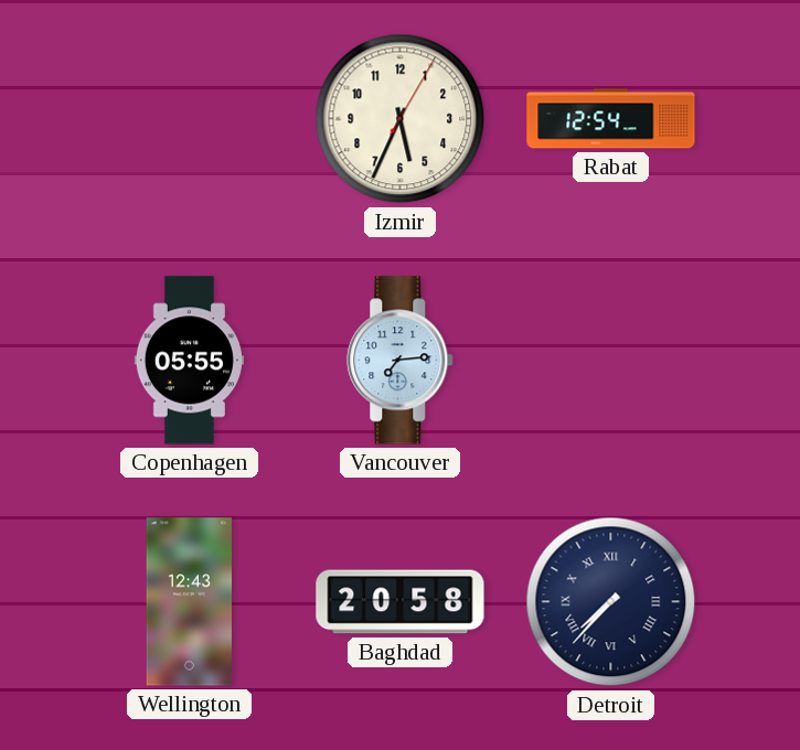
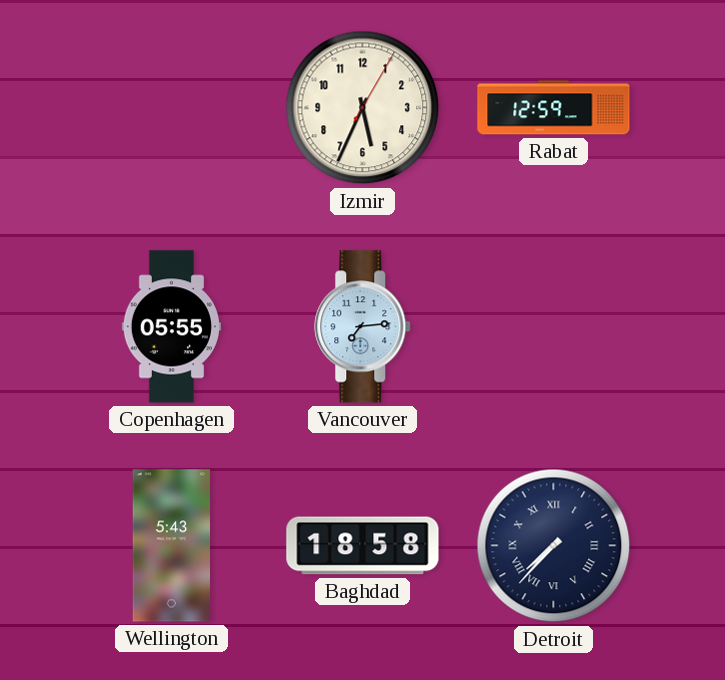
Rabat: 12:54 -> 12:59
Wellington: 12:43 -> 5:43
Baghdad: 20:58 -> 18:58
